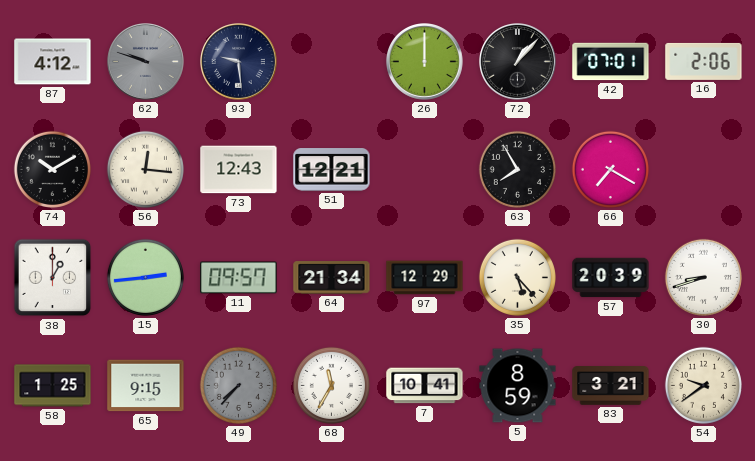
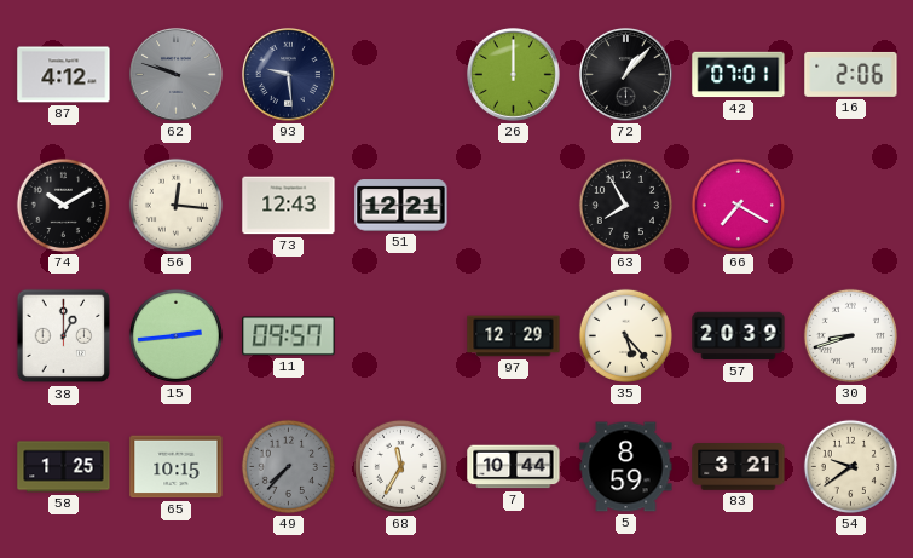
64: 21:34 -> none
65: 9:15 -> 10:15
7: 10:41 -> 10:44
